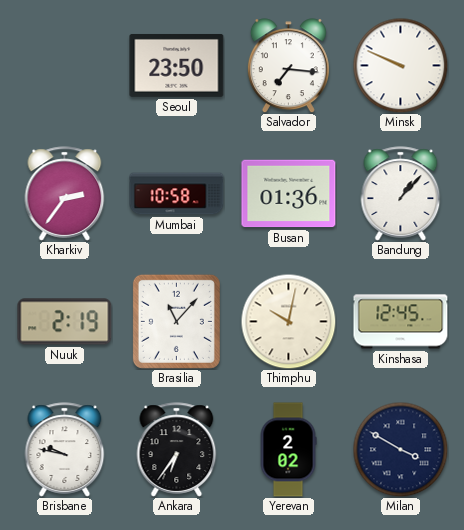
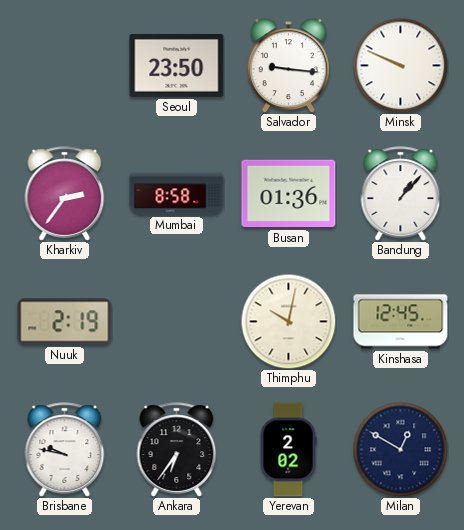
Salvador: 7:16 -> 9:16
Mumbai: 10:58 -> 8:58
Brasilia: 11:07 -> none
Milan: 3:50 -> 12:50
